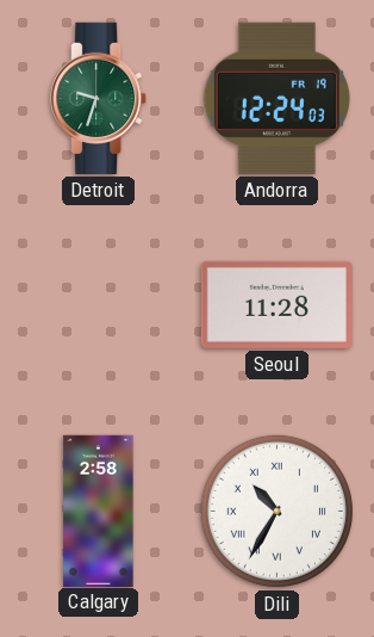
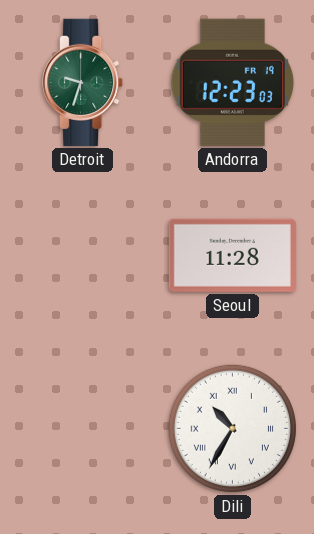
Andorra: 12:24 -> 12:23
Calgary: 2:58 -> none
